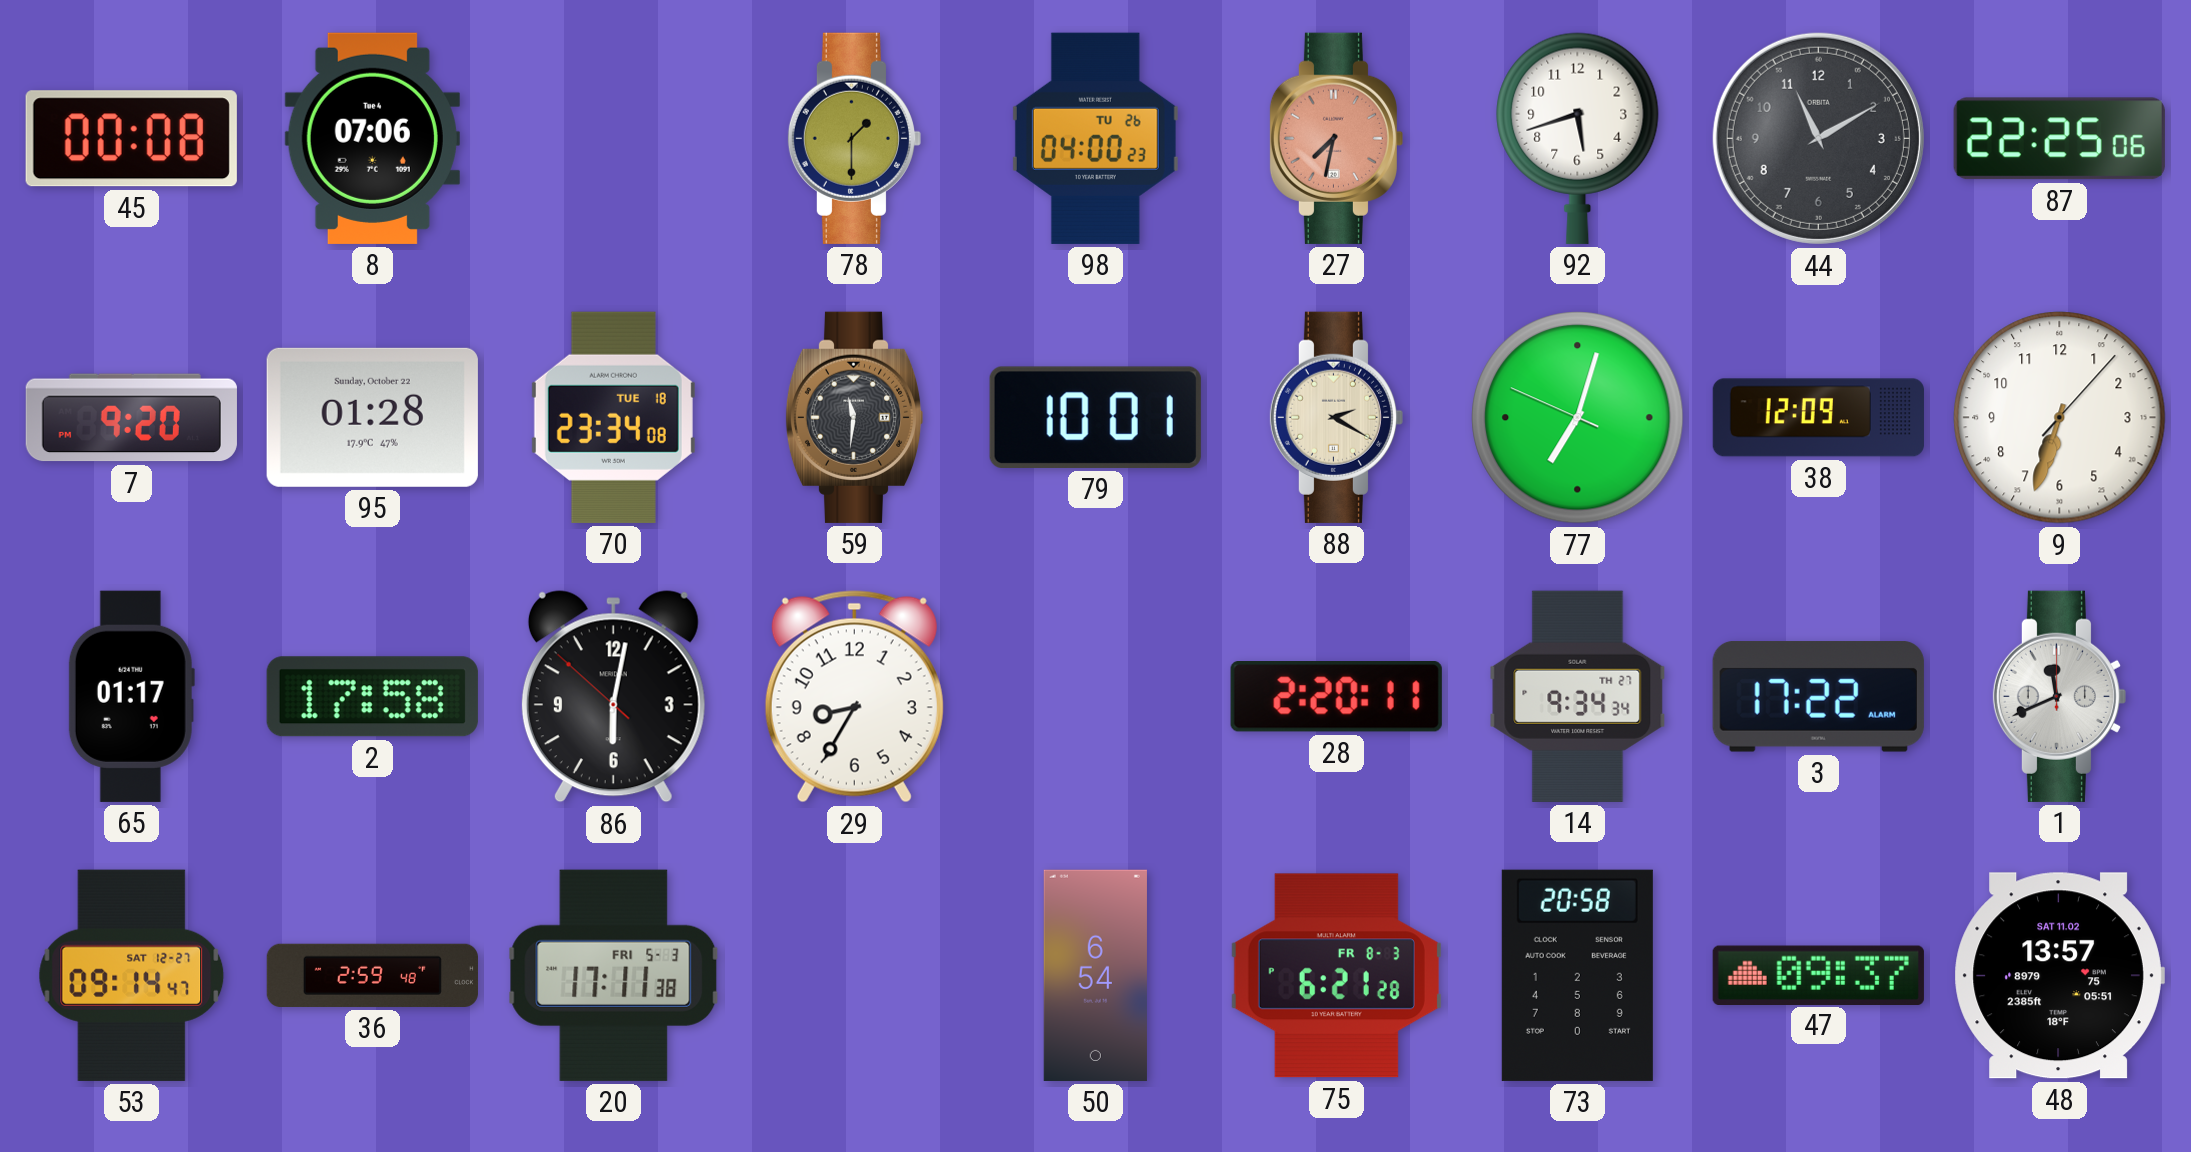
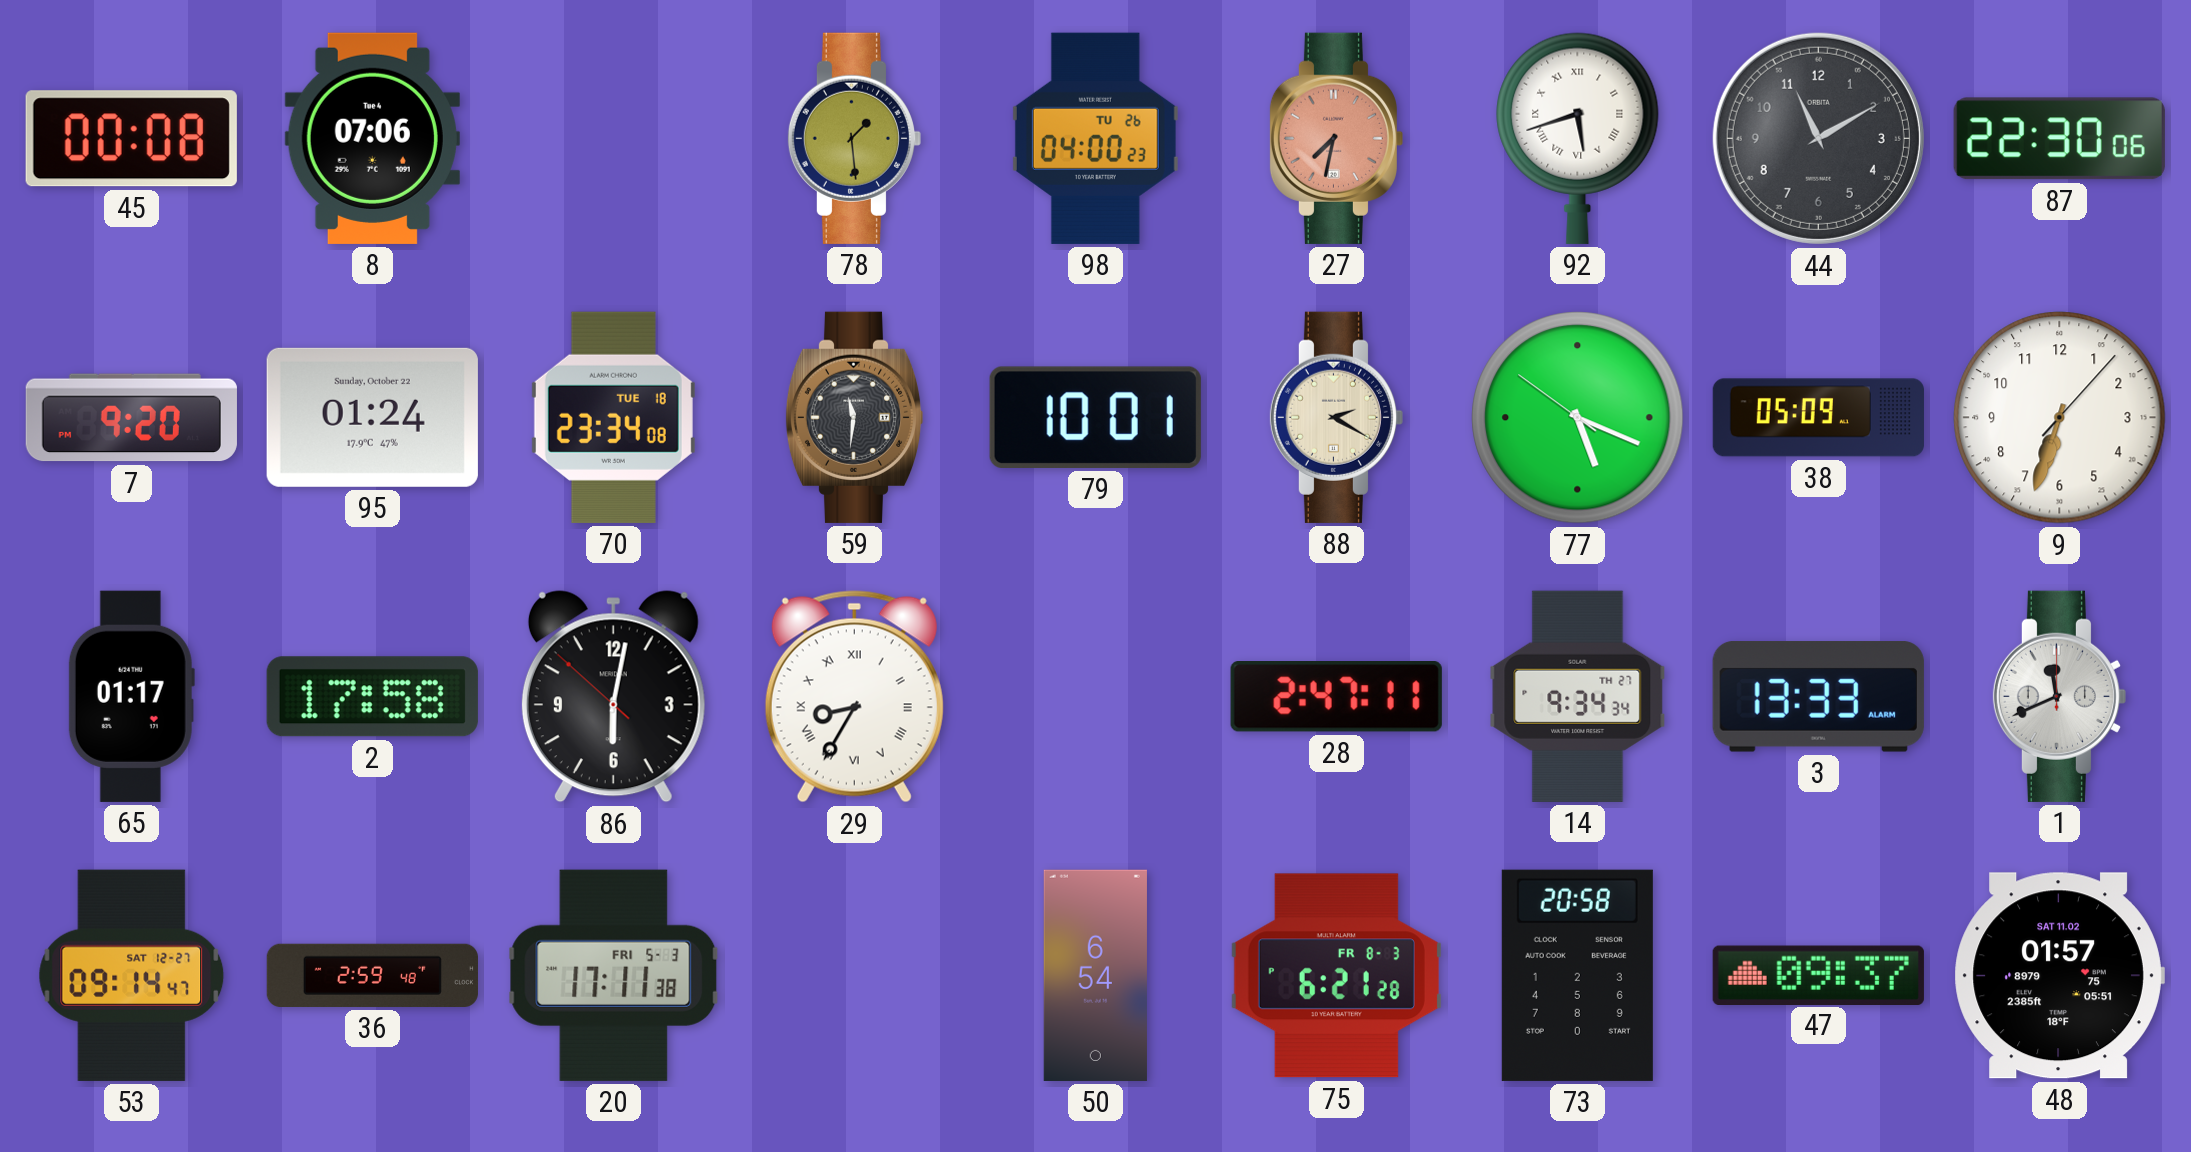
78: 1:30 -> 1:29
92 numerals: Arabic -> Roman
87: 22:25 -> 22:30
95: 01:28 -> 01:24
77: 7:02 -> 5:18
38: 12:09 -> 05:09
29 numerals: Arabic -> Roman
28: 2:20 -> 2:47
3: 17:22 -> 13:33
48: 13:57 -> 01:57
